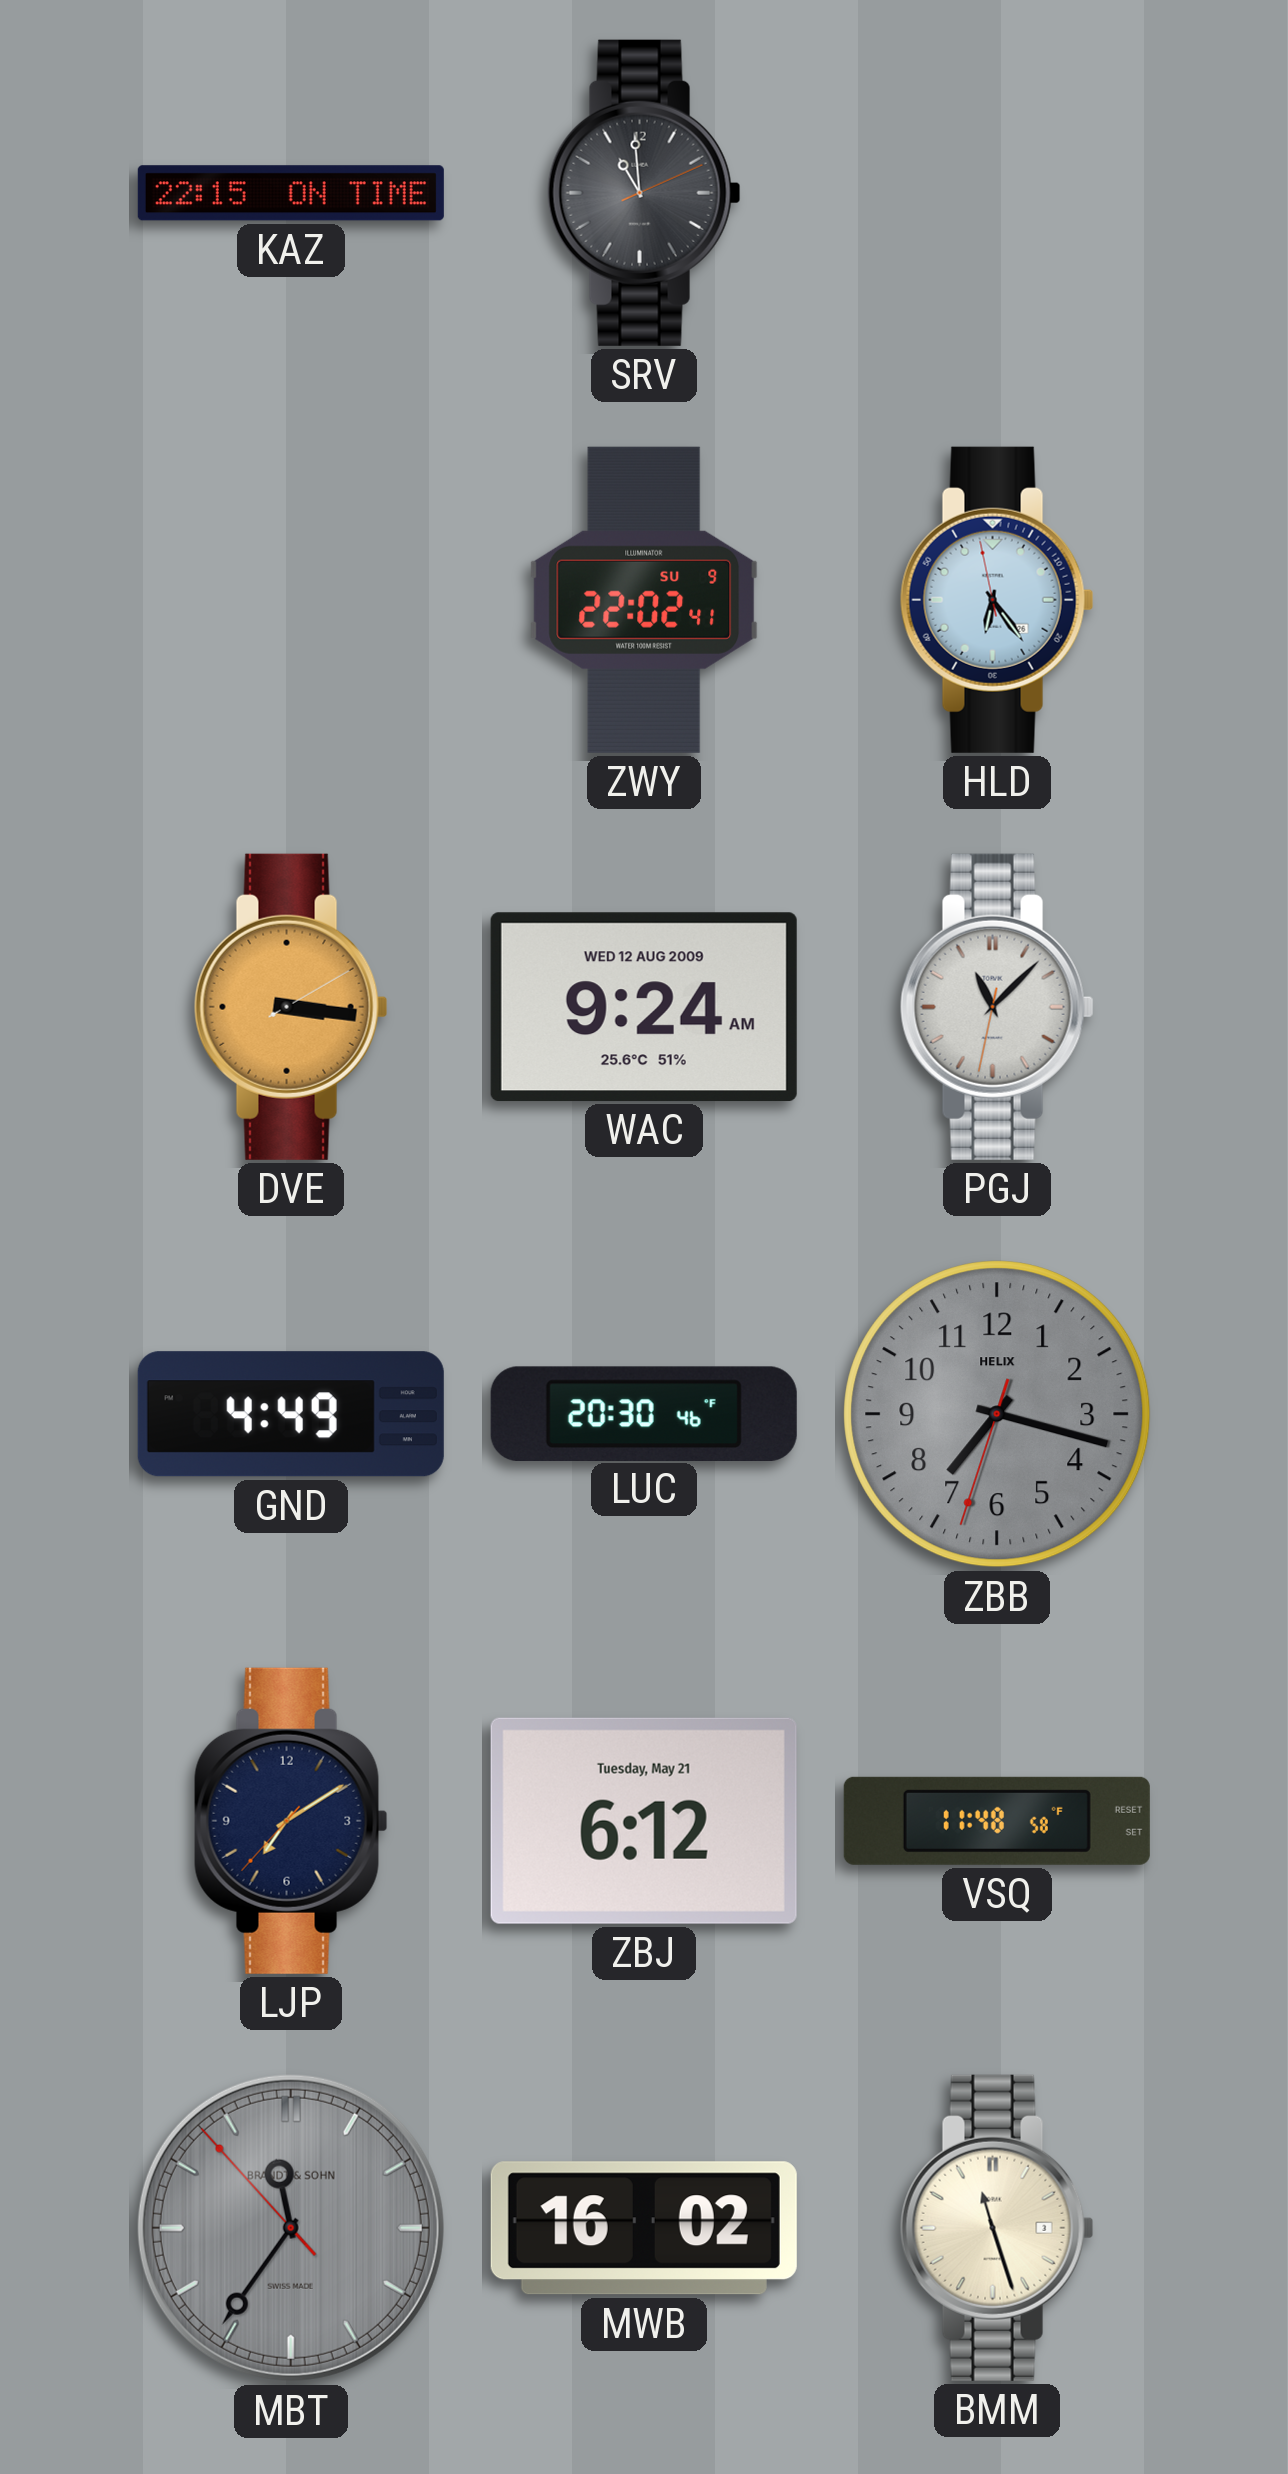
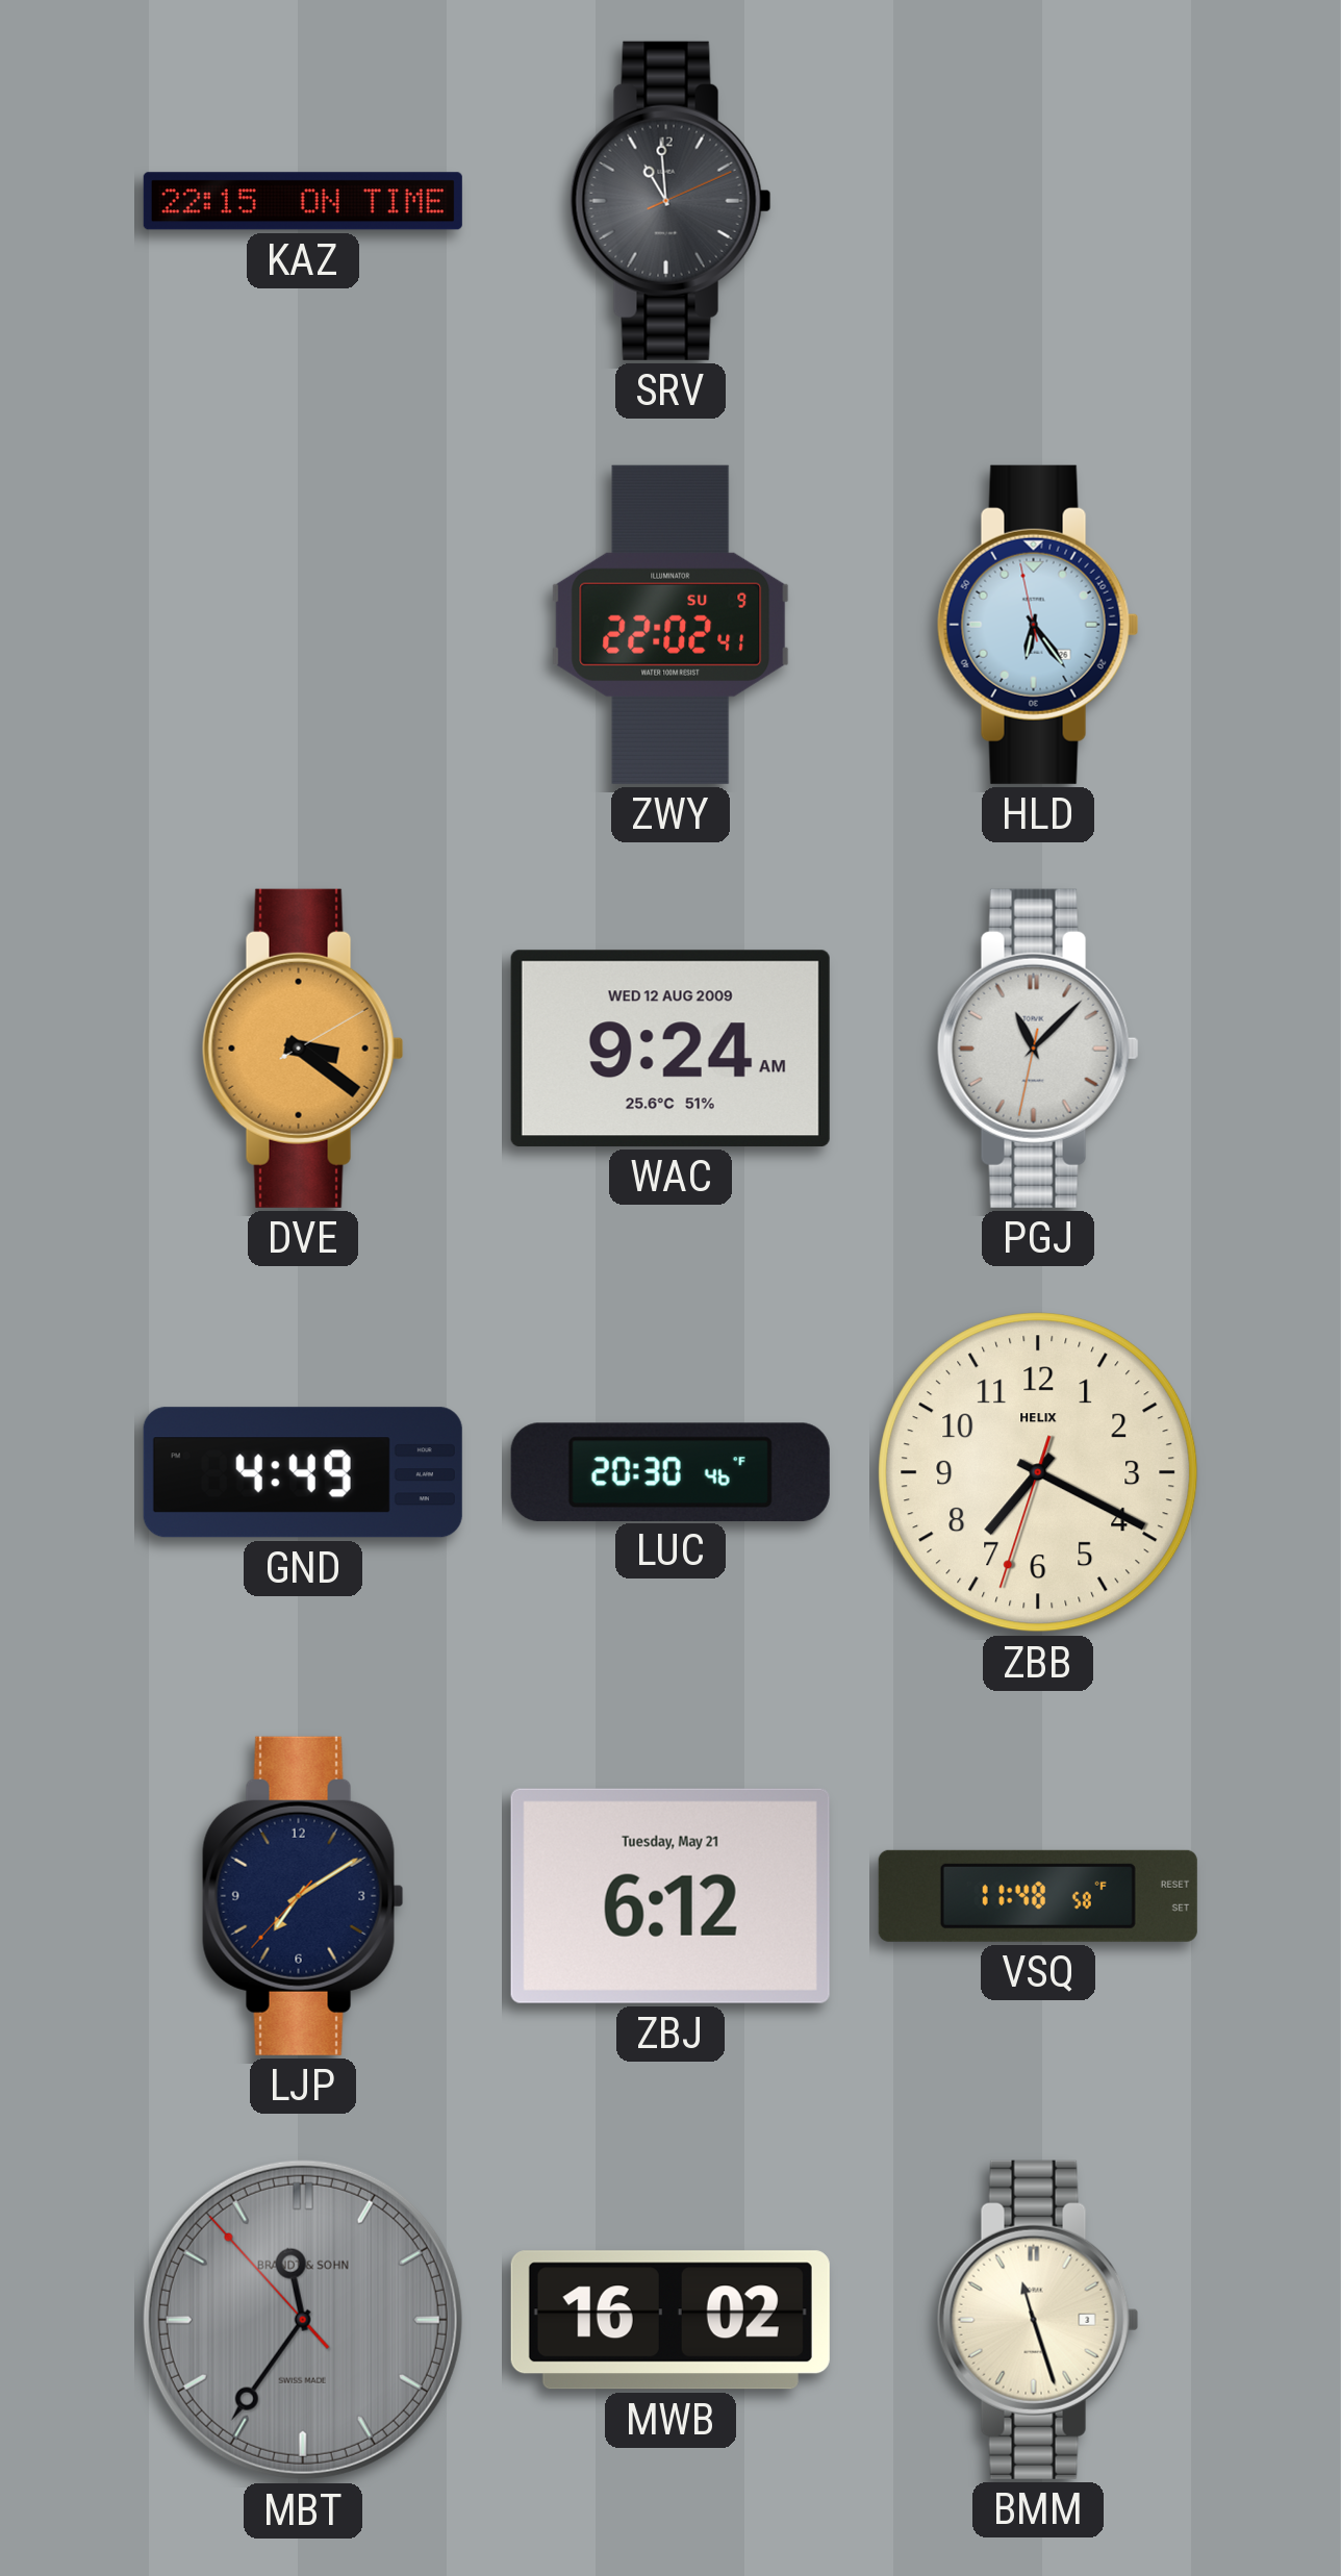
DVE: 3:16 -> 3:21
ZBB: 7:17 -> 7:19
ZBB dial: grey -> cream
